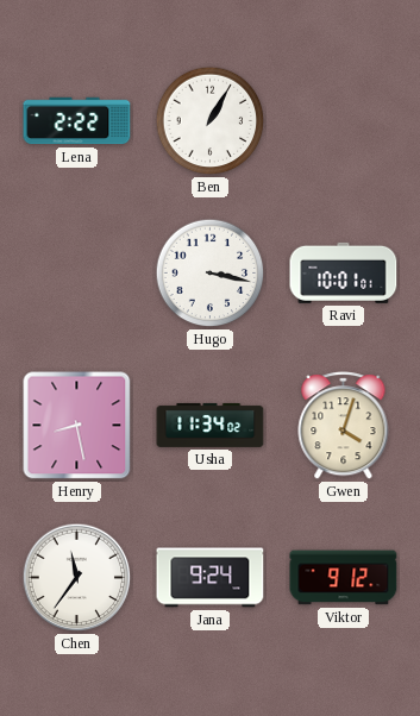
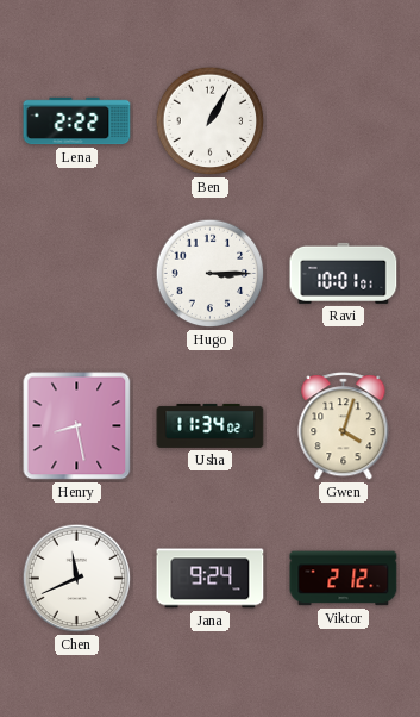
Hugo: 3:17 -> 3:15
Chen: 11:36 -> 11:41
Viktor: 9:12 -> 2:12
